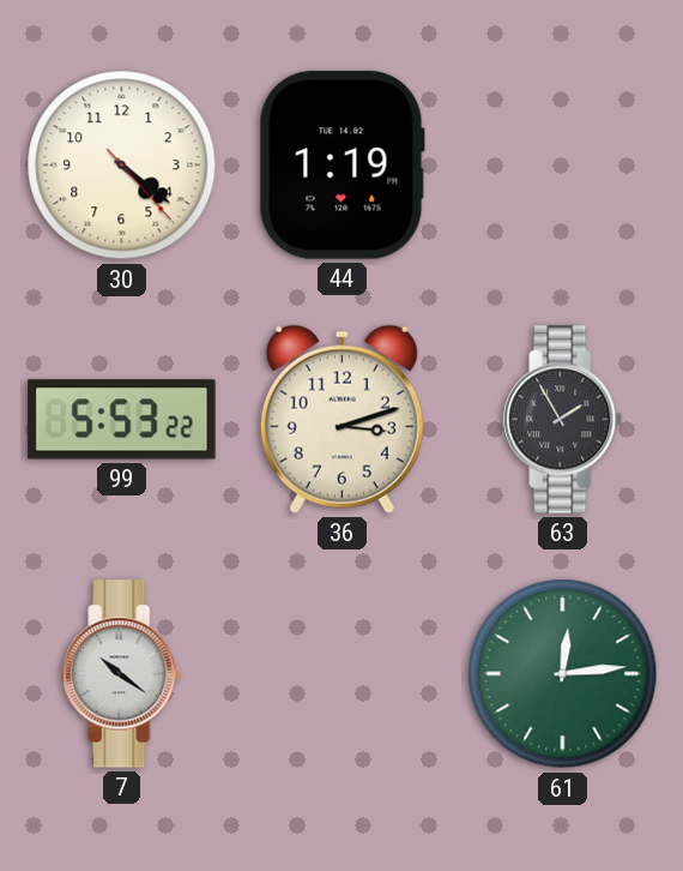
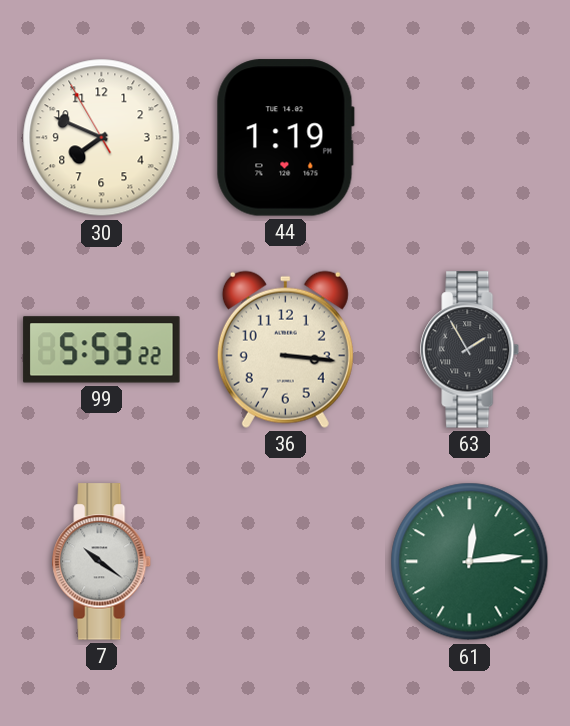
30: 4:21 -> 7:48
36: 3:12 -> 3:16
